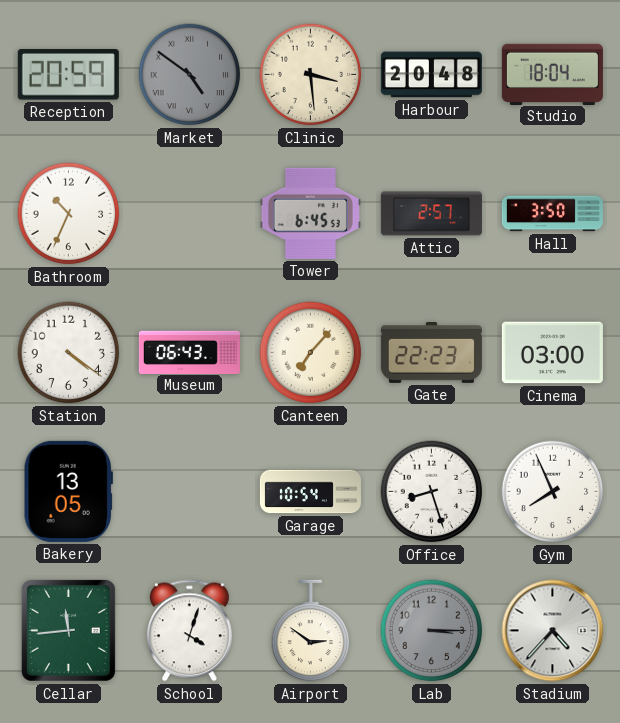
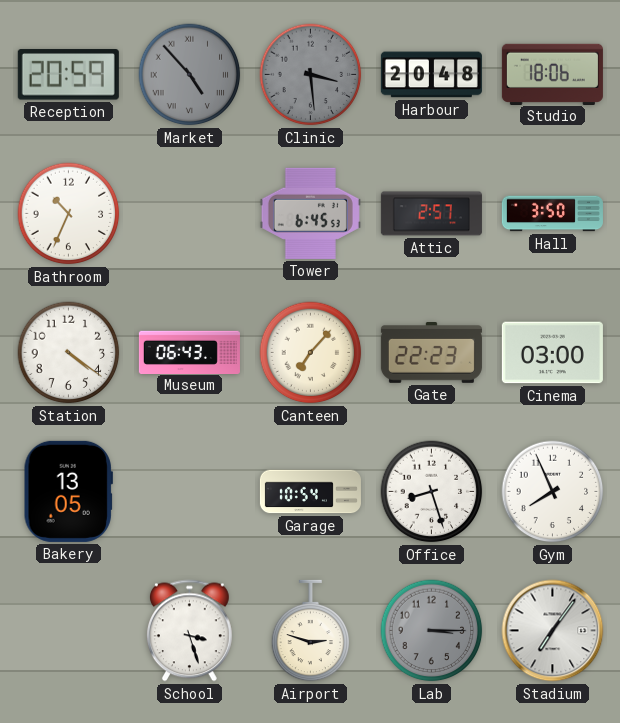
Market: 4:51 -> 4:53
Clinic dial: cream -> grey
Studio: 18:04 -> 18:06
Cellar: 11:44 -> none
School: 4:03 -> 3:27
Airport: 2:51 -> 2:48
Stadium: 4:37 -> 7:06
